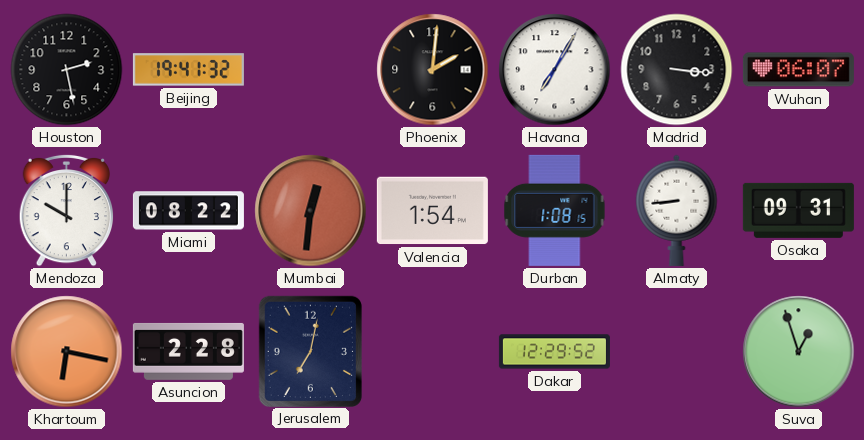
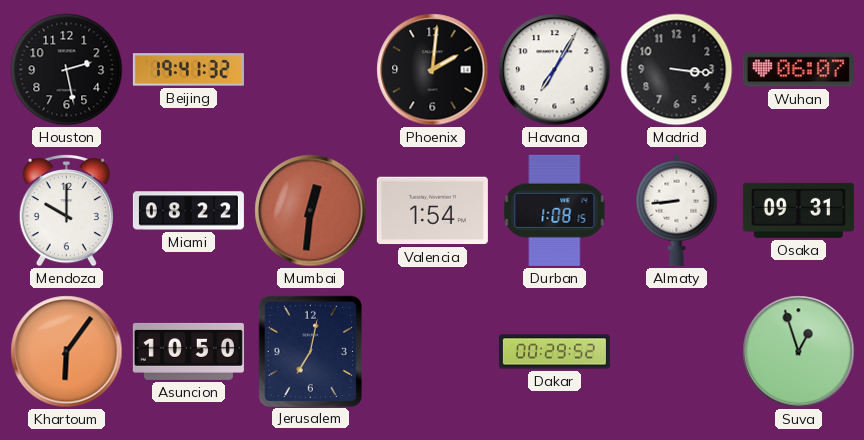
Khartoum: 6:17 -> 6:06
Asuncion: 2:28 -> 10:50
Dakar: 12:29 -> 00:29
